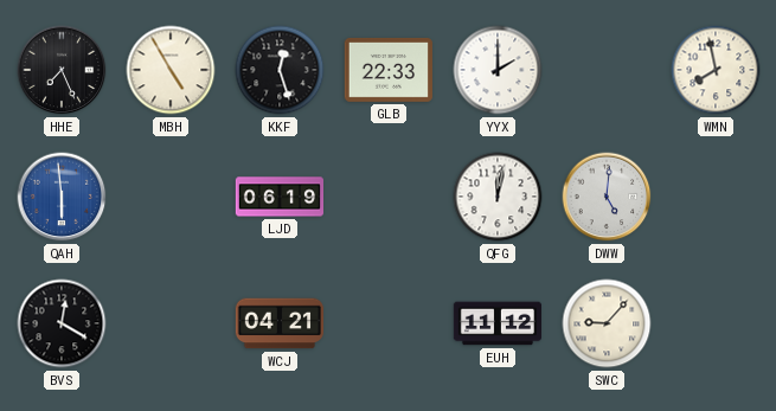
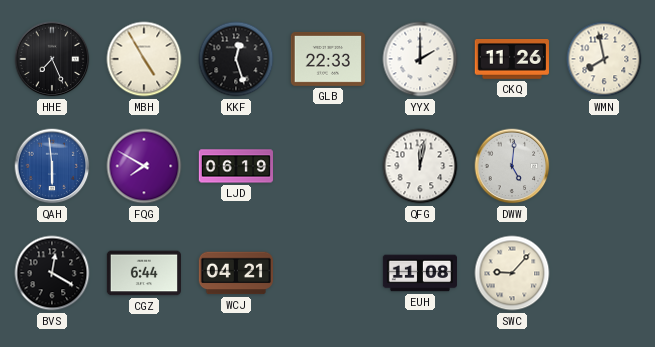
CKQ: none -> 11:26
FQG: none -> 7:50
CGZ: none -> 6:44
EUH: 11:12 -> 11:08
